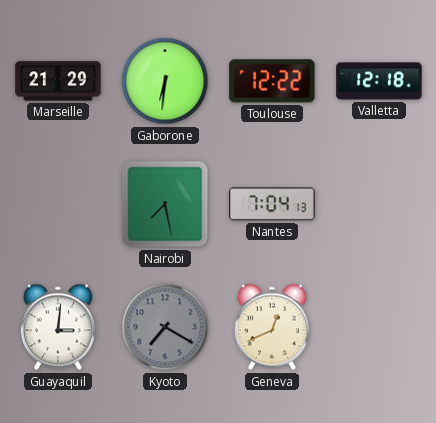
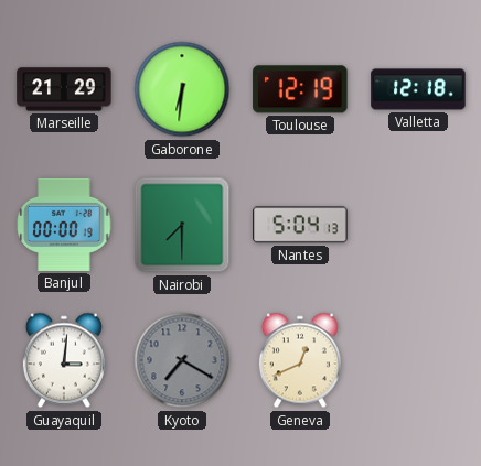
Toulouse: 12:22 -> 12:19
Banjul: none -> 00:00
Nairobi: 7:28 -> 7:30
Nantes: 7:04 -> 5:04
